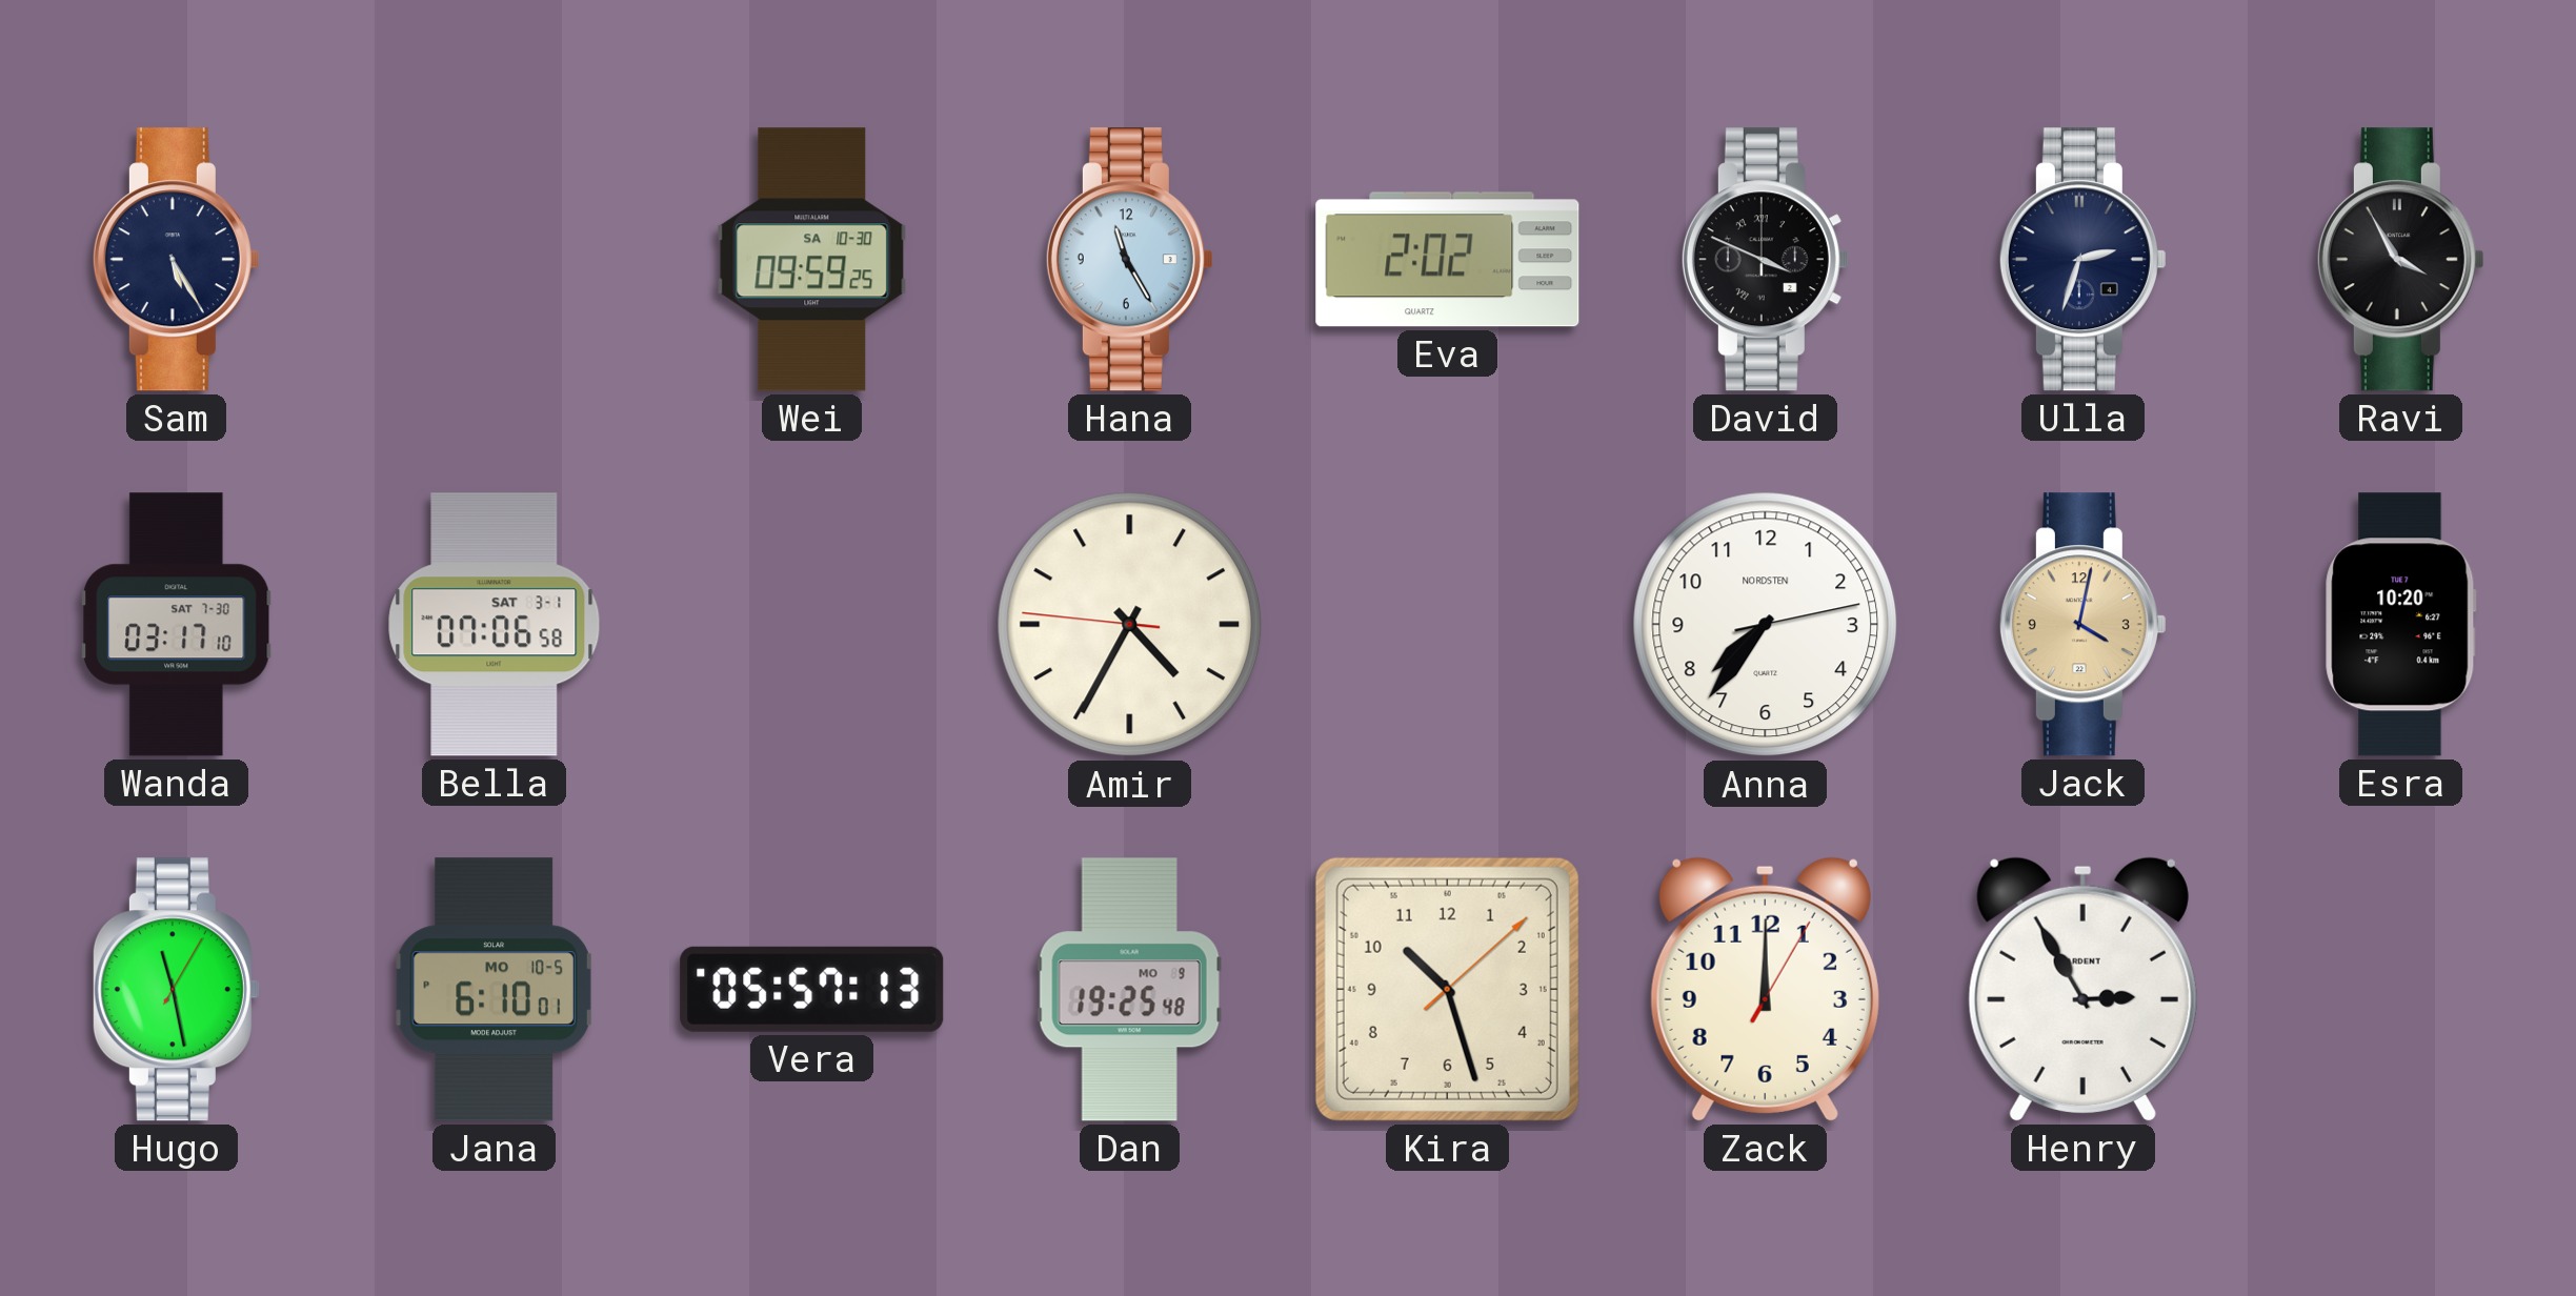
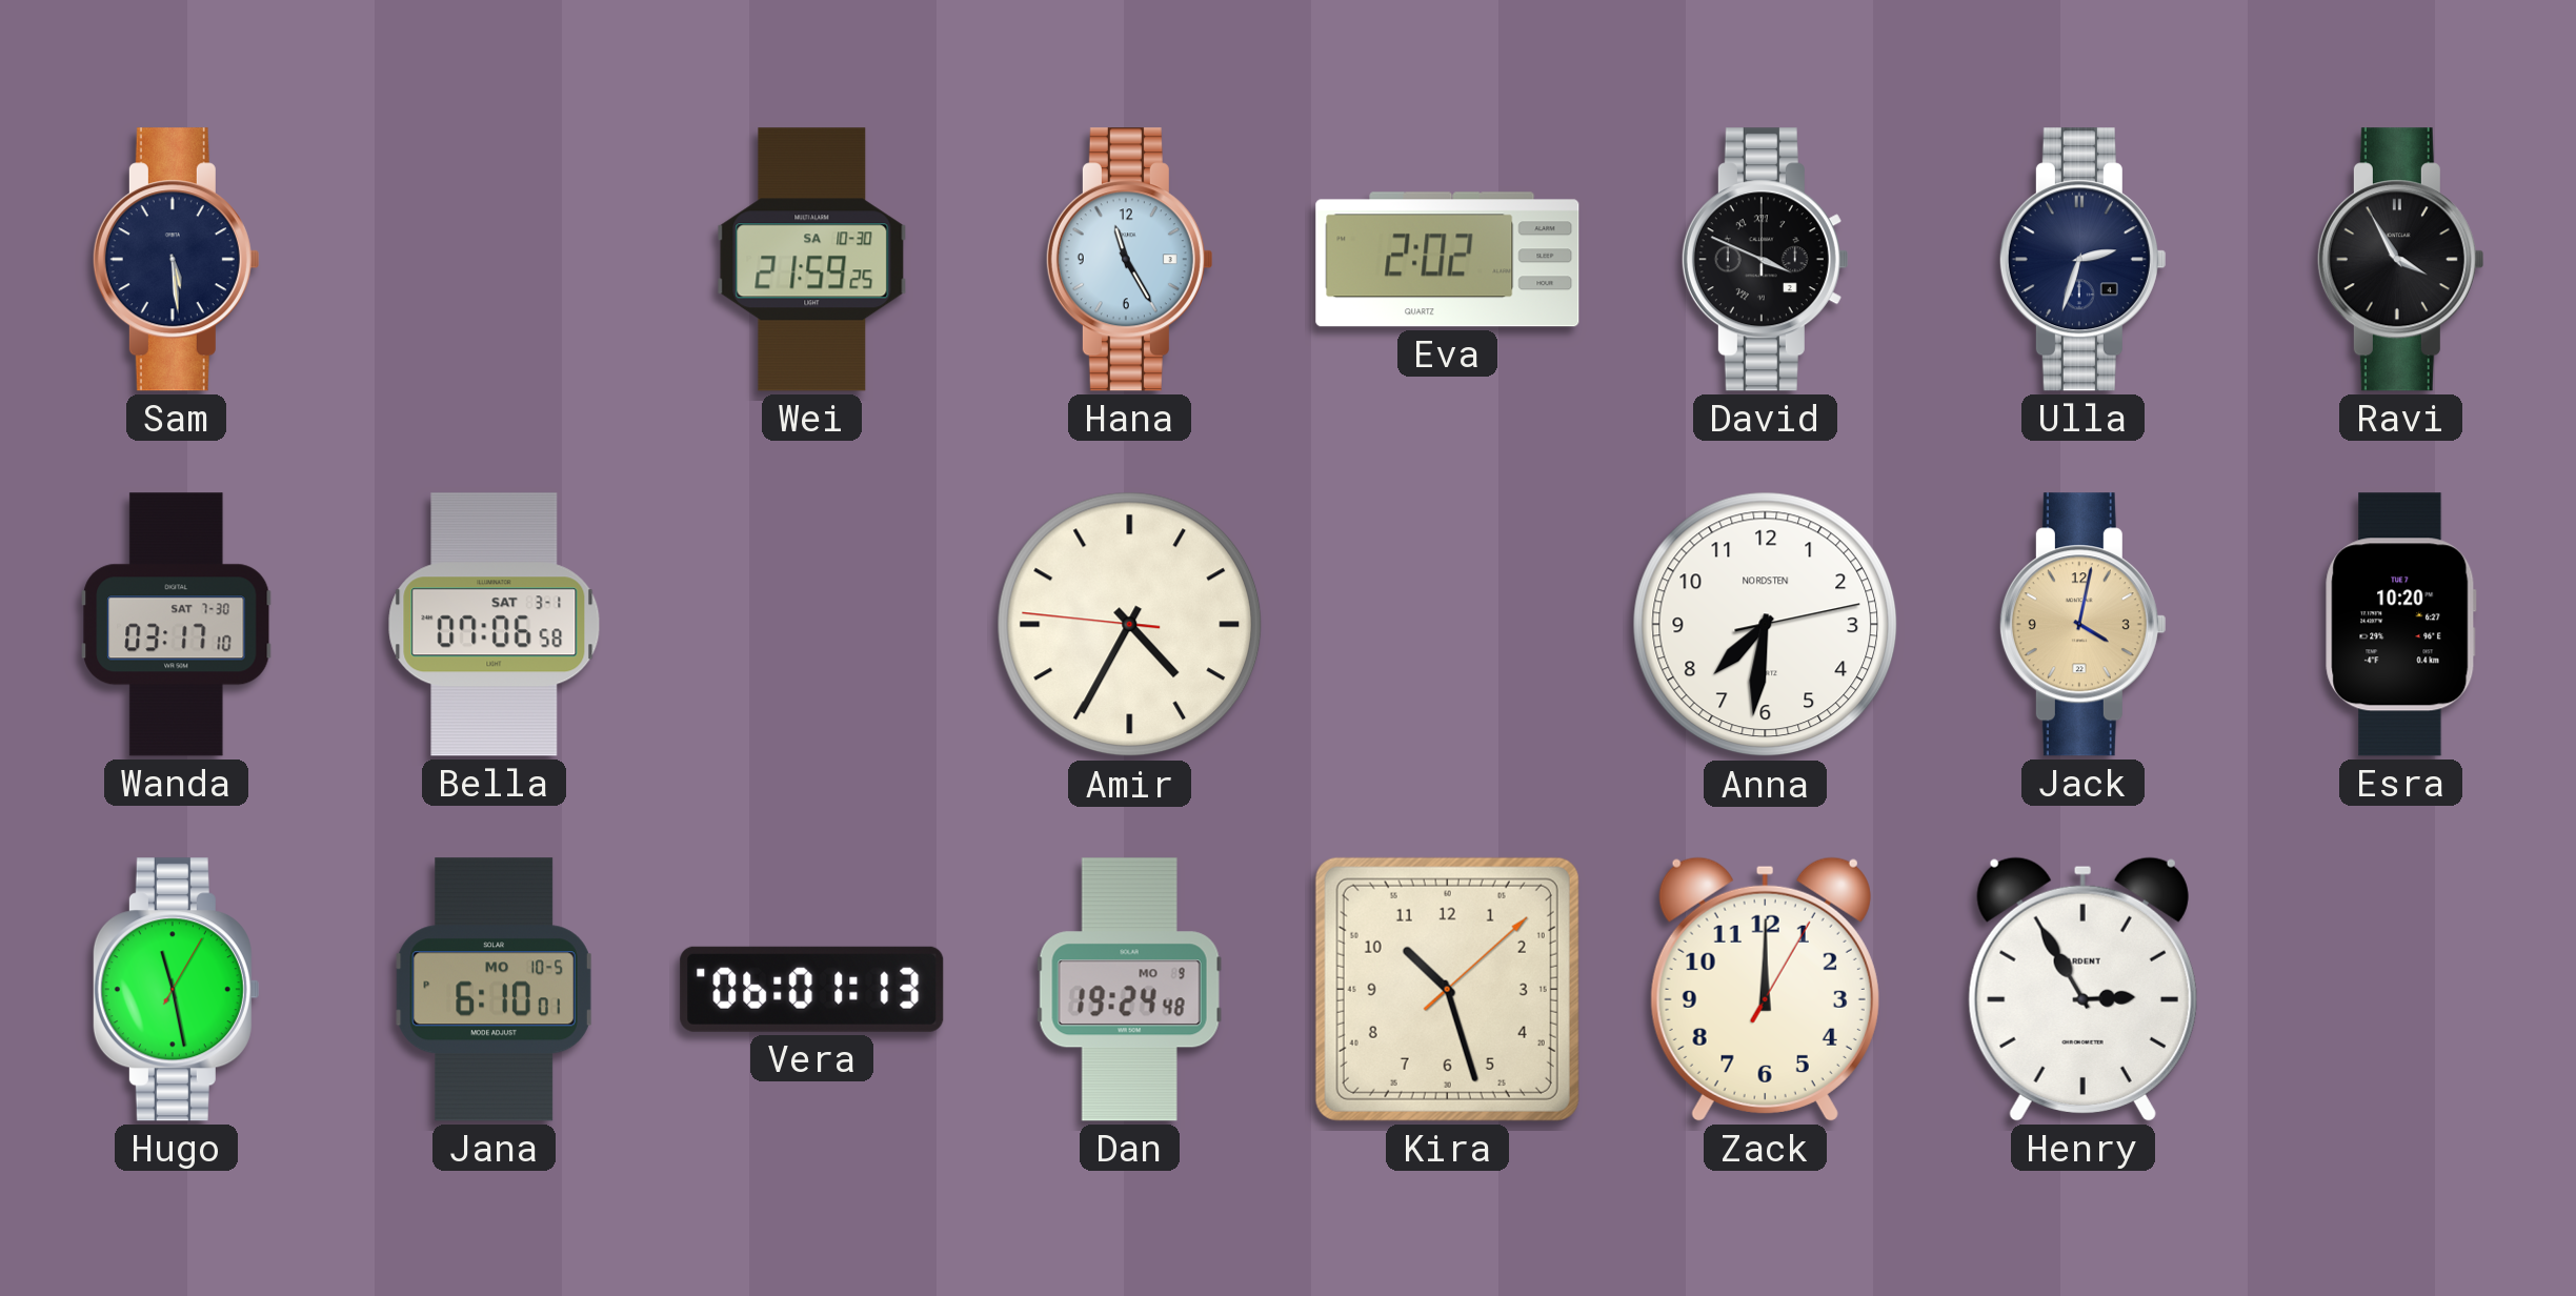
Sam: 5:25 -> 5:29
Wei: 09:59 -> 21:59
Anna: 7:36 -> 7:31
Vera: 05:57 -> 06:01
Dan: 19:25 -> 19:24
